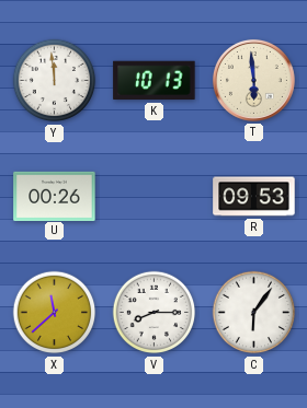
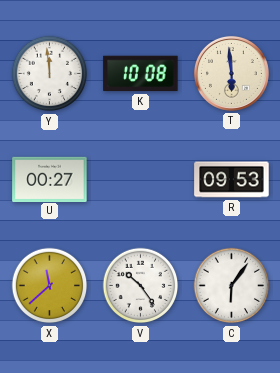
K: 10:13 -> 10:08
U: 00:26 -> 00:27
V: 8:15 -> 10:24
